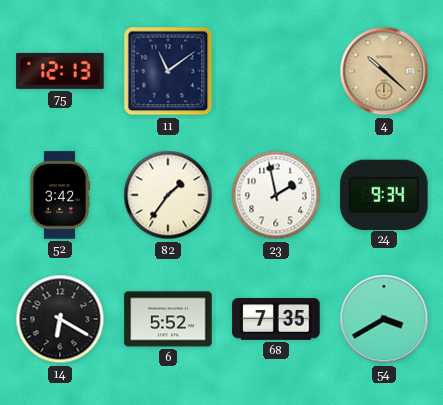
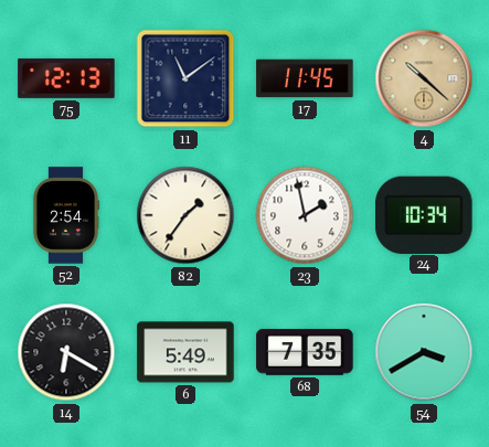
17: none -> 11:45
52: 3:42 -> 2:54
24: 9:34 -> 10:34
6: 5:52 -> 5:49
